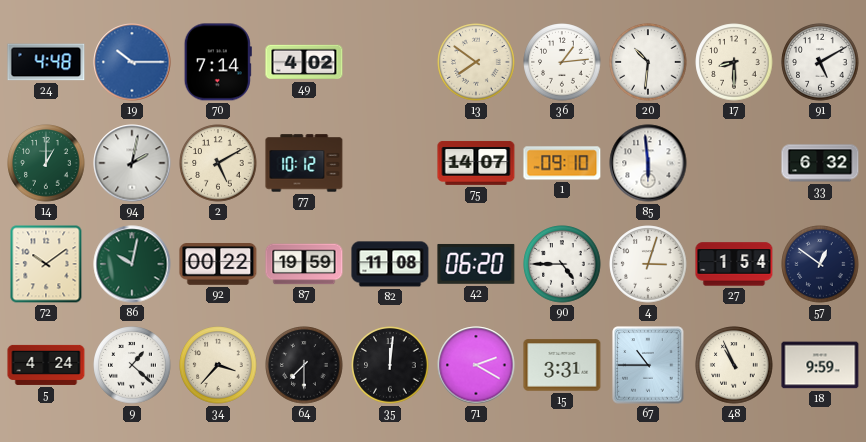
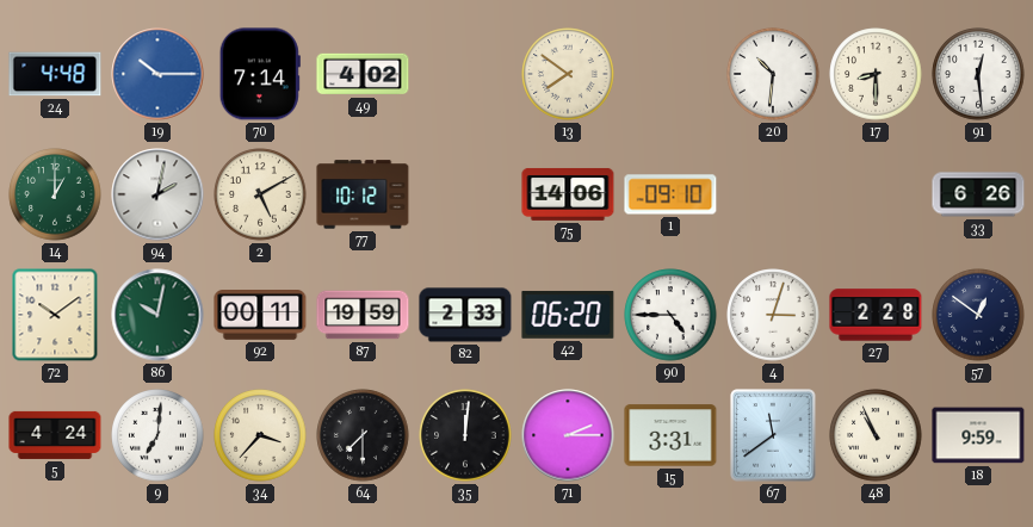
36: 1:14 -> none
91: 5:10 -> 12:29
75: 14:07 -> 14:06
85: 5:59 -> none
33: 6:32 -> 6:26
92: 00:22 -> 00:11
82: 11:08 -> 2:33
27: 1:54 -> 2:28
9: 1:22 -> 7:01
71: 2:20 -> 2:15
67: 10:45 -> 11:39
